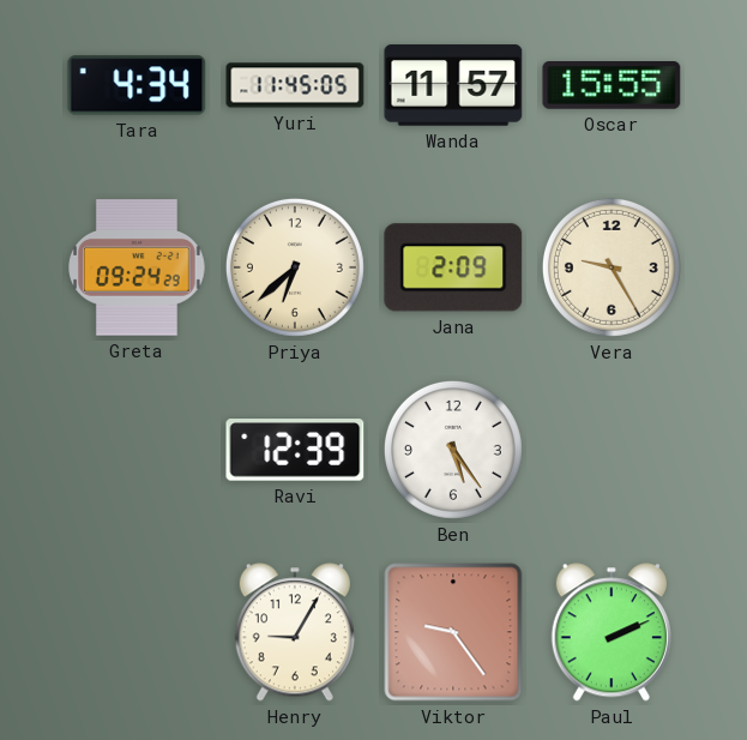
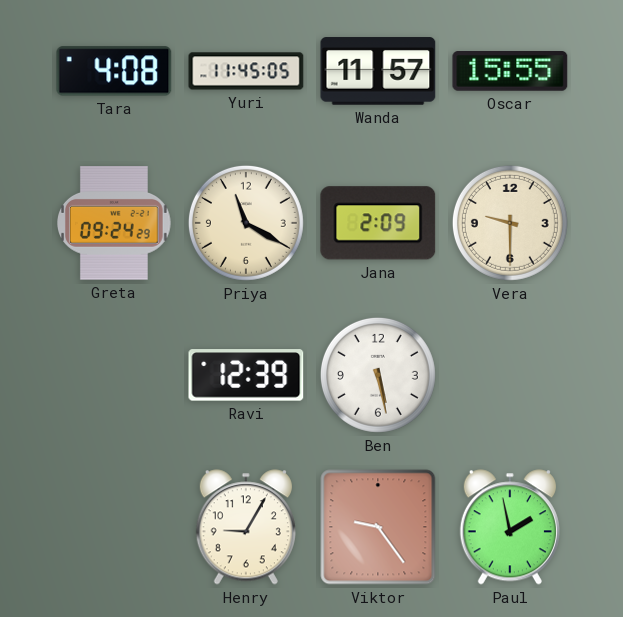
Tara: 4:34 -> 4:08
Priya: 6:38 -> 11:20
Vera: 9:25 -> 9:30
Ben: 5:24 -> 5:28
Paul: 2:11 -> 1:58
